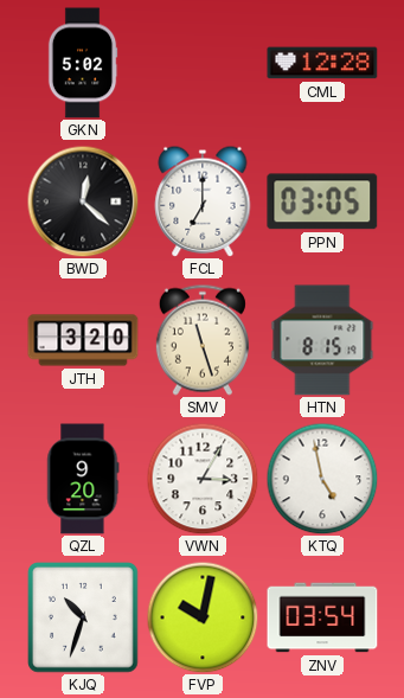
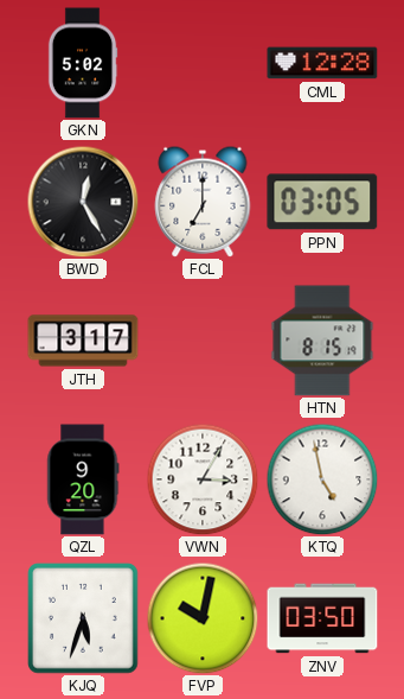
BWD: 12:22 -> 12:25
JTH: 3:20 -> 3:17
SMV: 11:27 -> none
KJQ: 10:33 -> 5:33
ZNV: 03:54 -> 03:50
